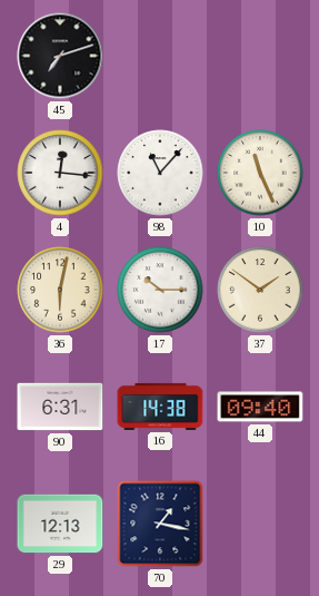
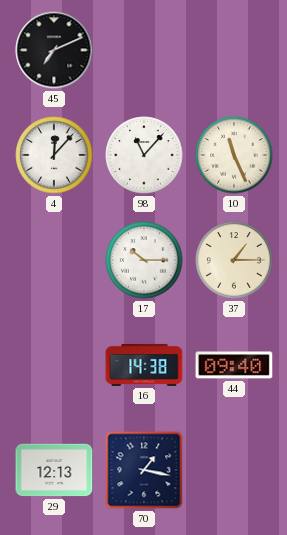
45: 7:12 -> 7:11
4: 12:16 -> 12:07
36: 6:02 -> none
37: 1:51 -> 1:15
90: 6:31 -> none
